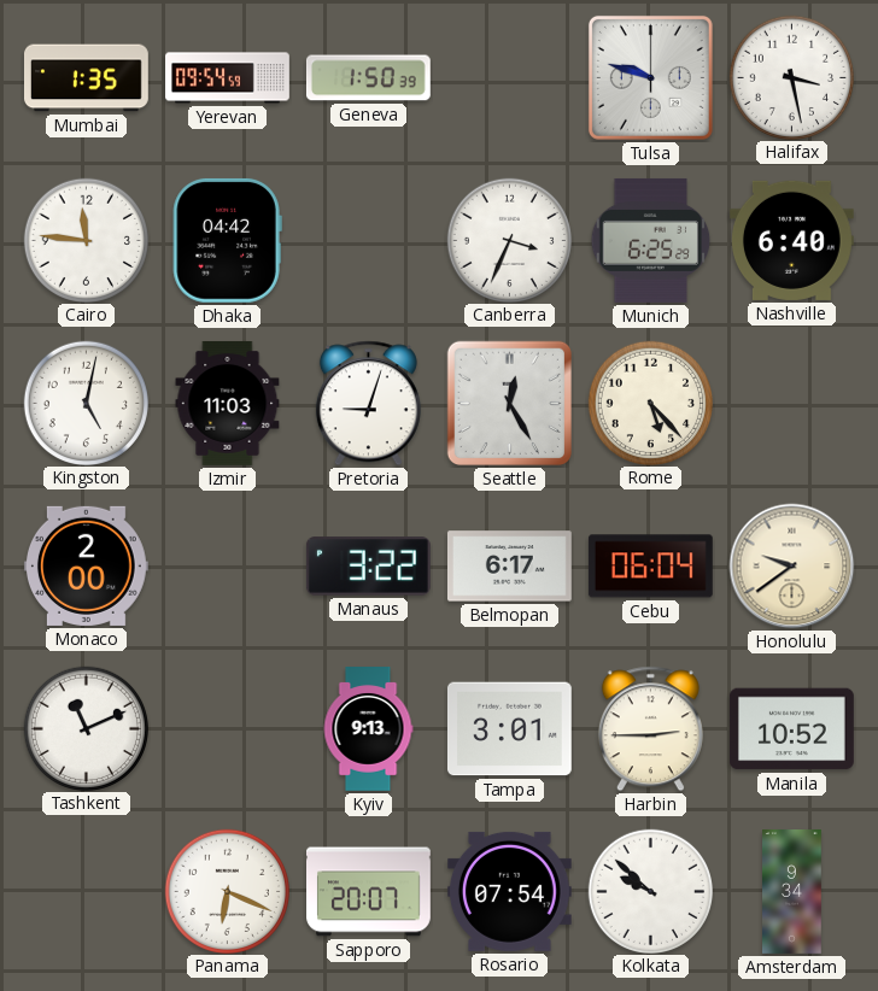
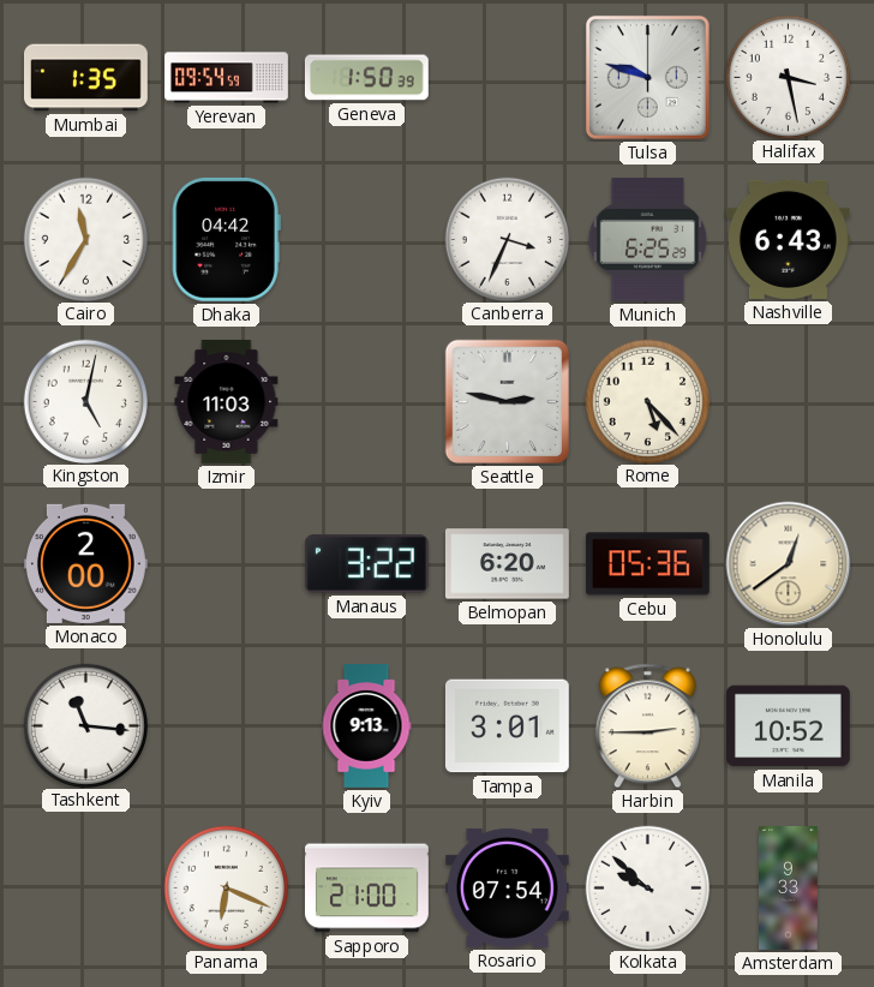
Cairo: 11:46 -> 11:35
Nashville: 6:40 -> 6:43
Pretoria: 9:03 -> none
Seattle: 12:25 -> 2:47
Belmopan: 6:17 -> 6:20
Cebu: 06:04 -> 05:36
Honolulu: 9:39 -> 12:39
Tashkent: 11:11 -> 11:16
Sapporo: 20:07 -> 21:00
Amsterdam: 9:34 -> 9:33
